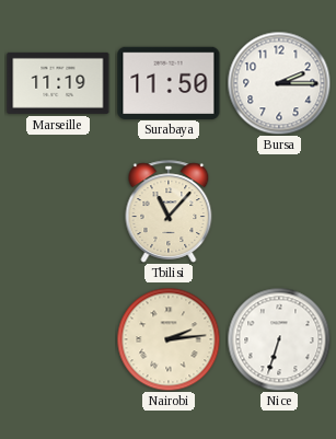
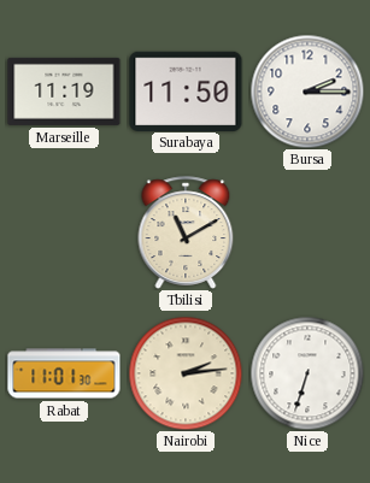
Tbilisi: 11:07 -> 11:10
Rabat: none -> 11:01
